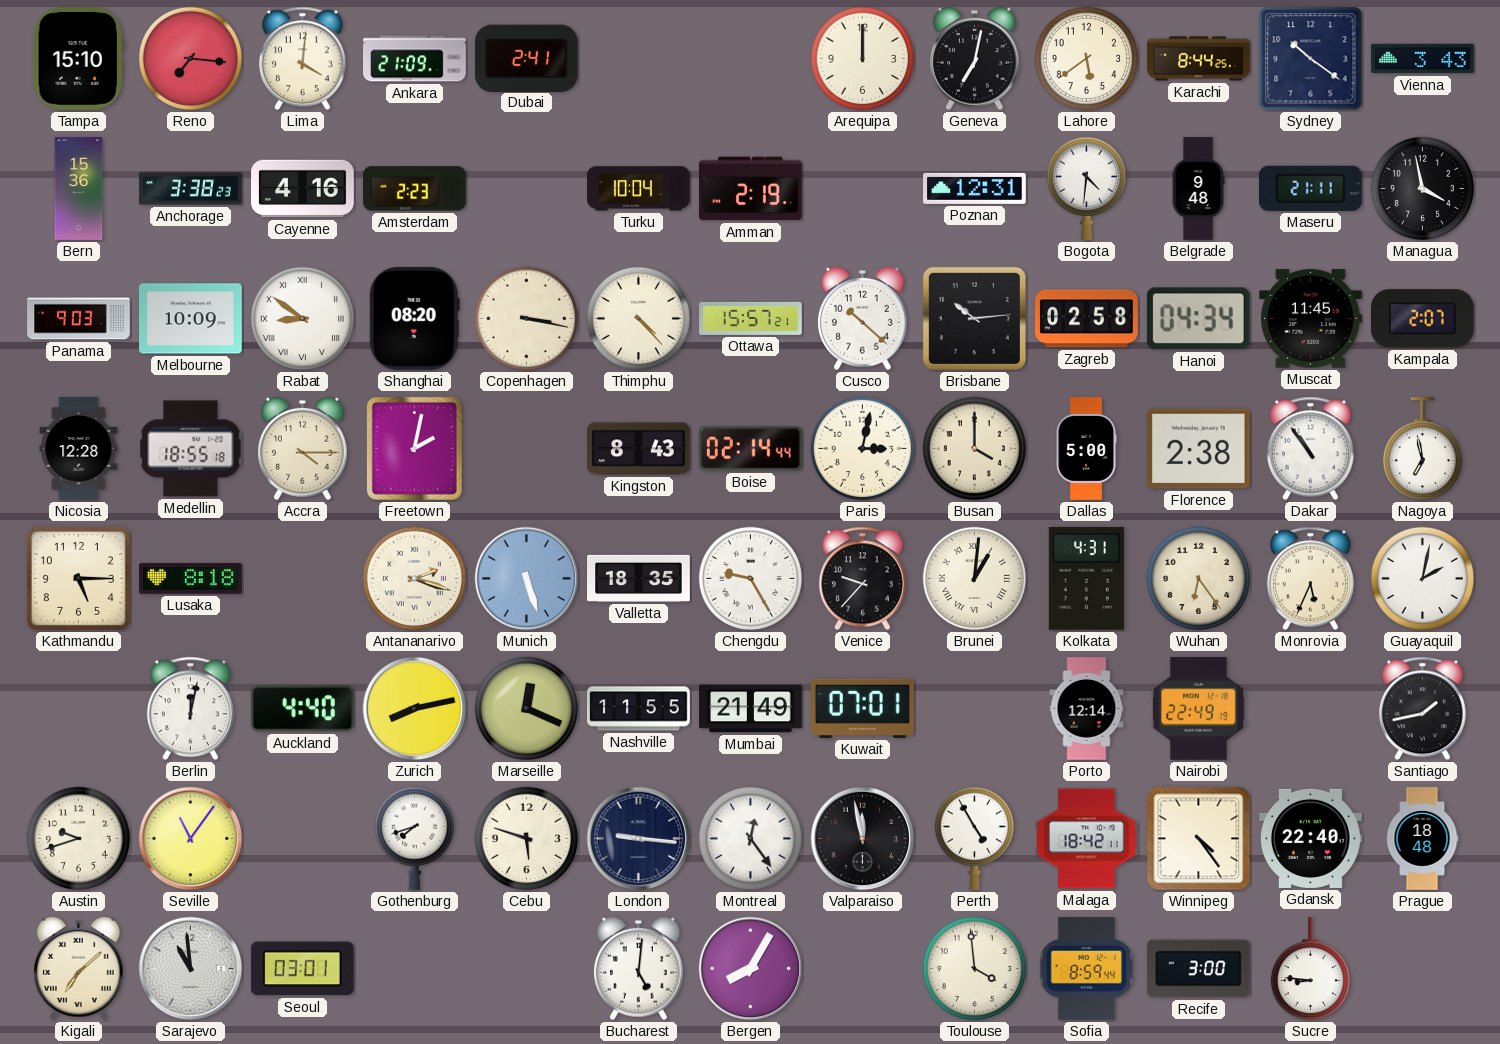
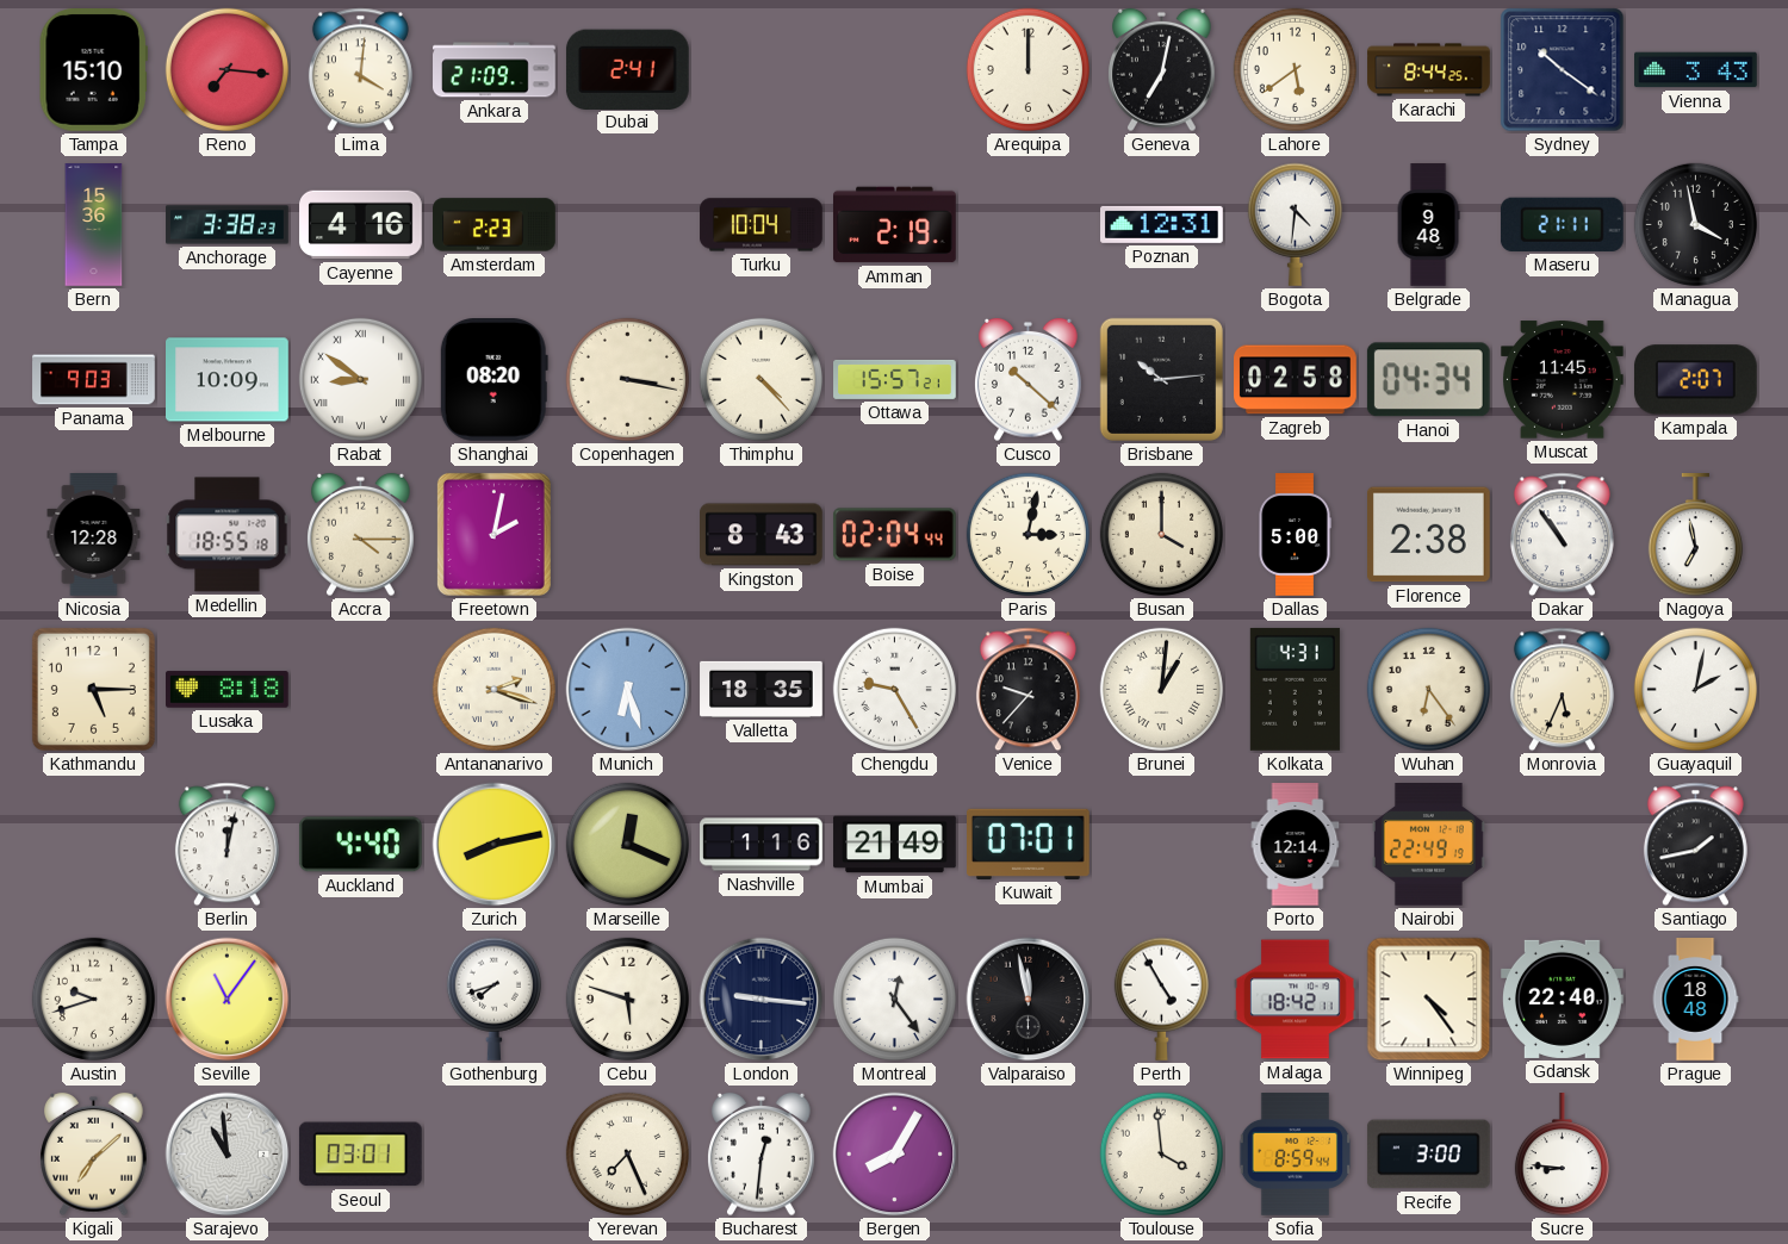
Boise: 02:14 -> 02:04
Munich: 5:27 -> 6:27
Nashville: 11:55 -> 1:16
Yerevan: none -> 7:26
Bucharest: 5:01 -> 12:31
